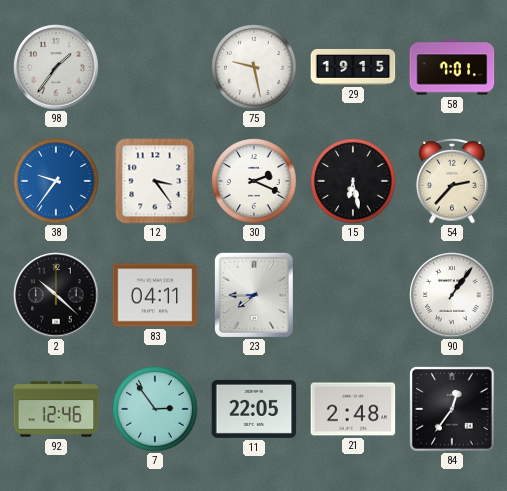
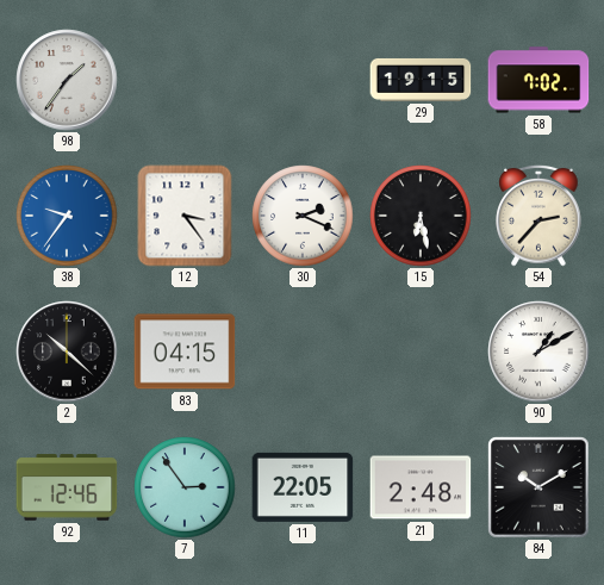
75: 9:28 -> none
58: 7:01 -> 7:02
83: 04:11 -> 04:15
23: 7:45 -> none
90: 1:06 -> 1:10
84: 12:36 -> 10:10
